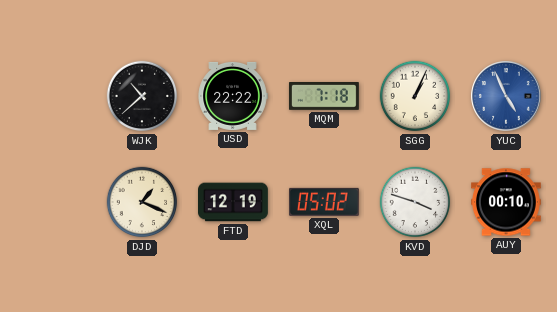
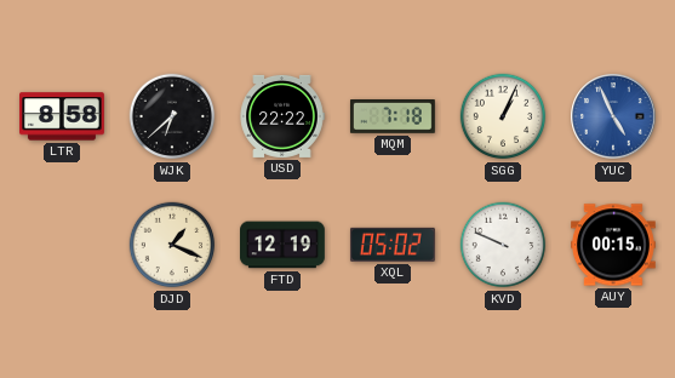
LTR: none -> 8:58
WJK: 10:38 -> 6:38
KVD: 3:48 -> 9:49
AUY: 00:10 -> 00:15
